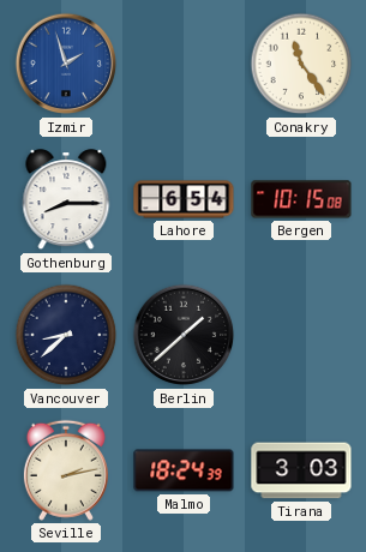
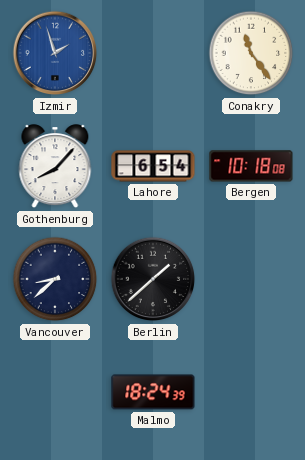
Gothenburg: 8:15 -> 8:07
Bergen: 10:15 -> 10:18
Seville: 2:13 -> none
Tirana: 3:03 -> none
